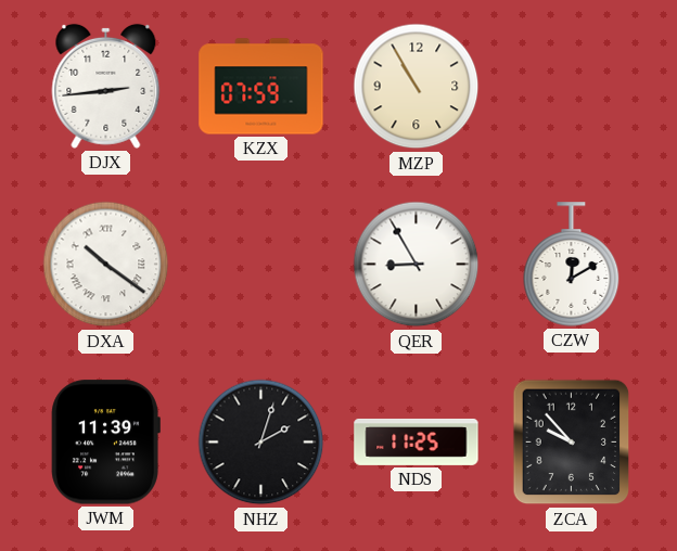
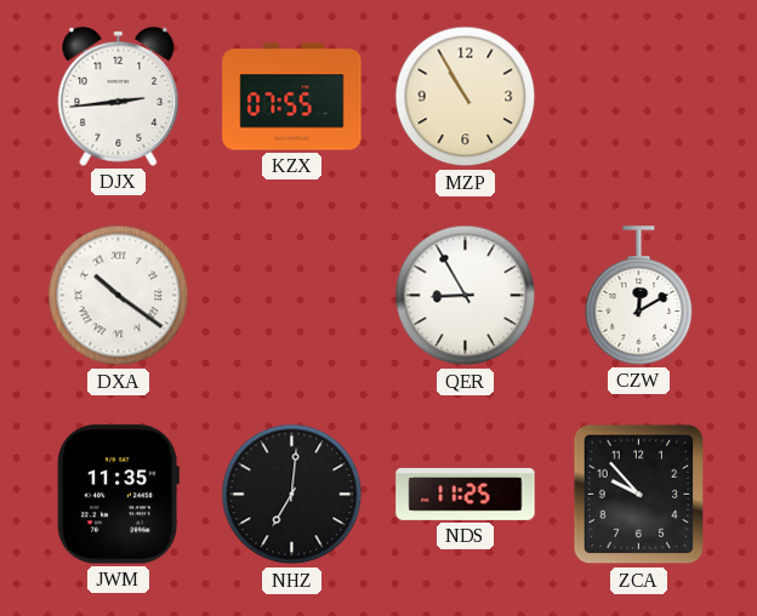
KZX: 07:59 -> 07:55
JWM: 11:39 -> 11:35
NHZ: 2:03 -> 7:01
